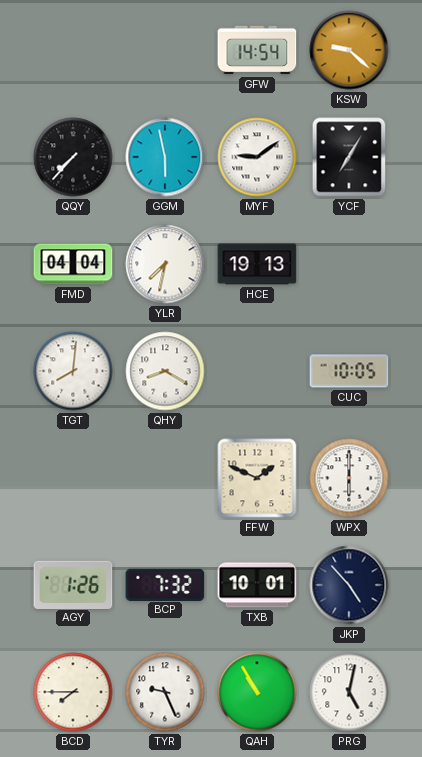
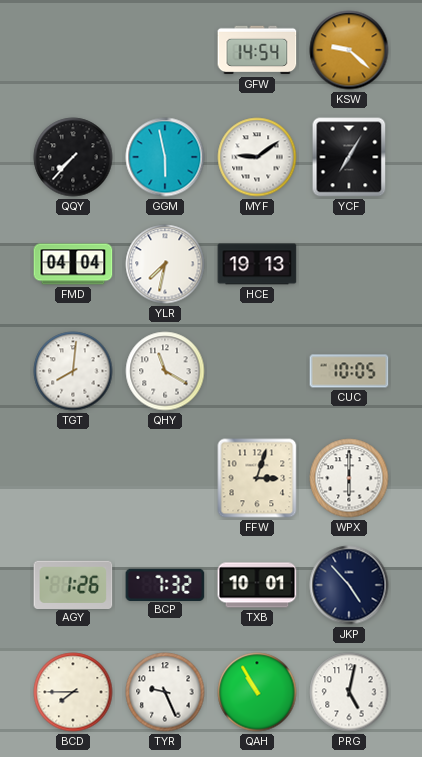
QHY: 8:20 -> 11:20
FFW: 1:49 -> 3:03
